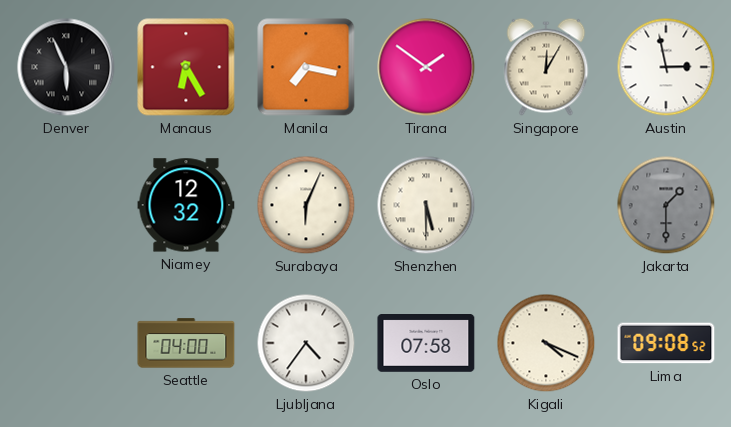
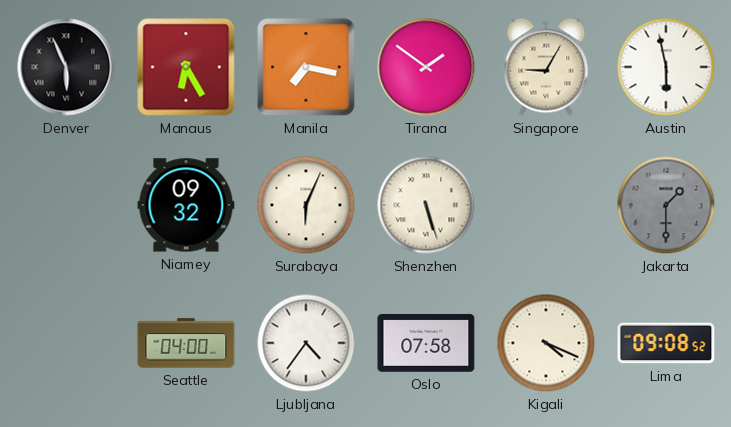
Singapore: 12:05 -> 9:05
Austin: 2:58 -> 5:58
Niamey: 12:32 -> 09:32
Shenzhen: 5:30 -> 5:27
